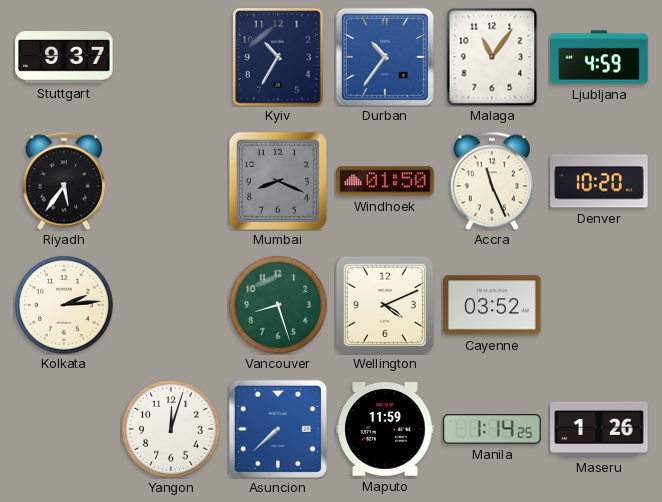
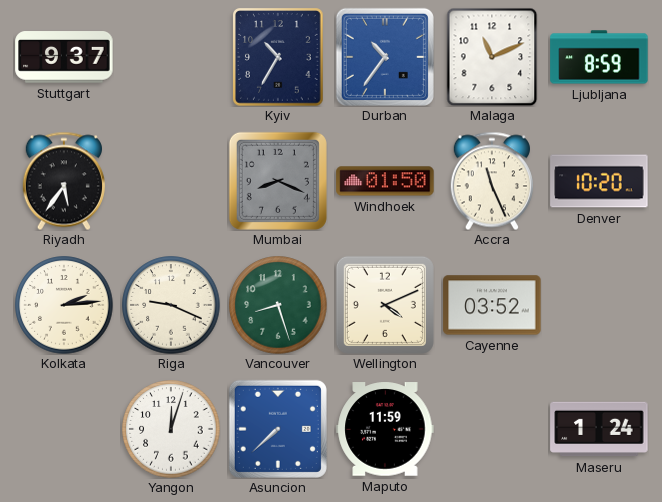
Malaga: 11:06 -> 11:11
Ljubljana: 4:59 -> 8:59
Riga: none -> 9:19
Manila: 1:14 -> none
Maseru: 1:26 -> 1:24
